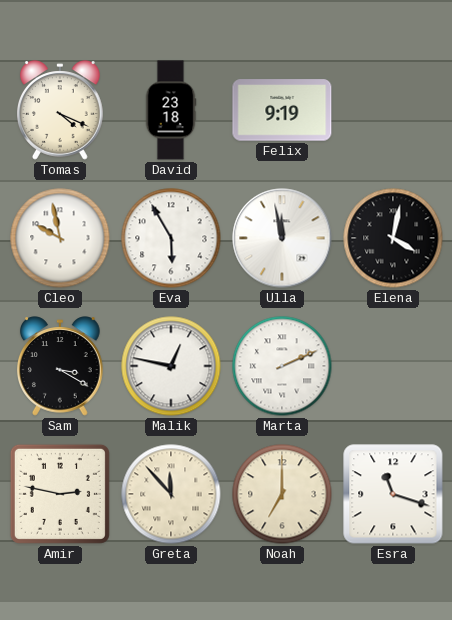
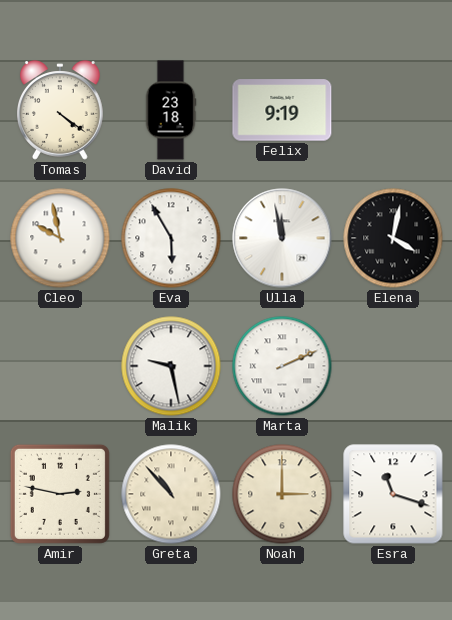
Tomas: 4:19 -> 4:21
Sam: 3:20 -> none
Malik: 12:47 -> 9:28
Greta: 11:53 -> 10:53
Noah: 7:00 -> 3:00
